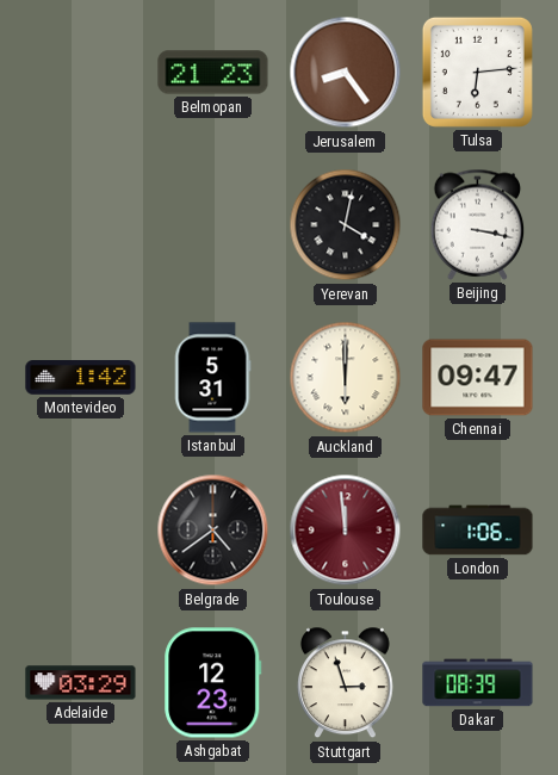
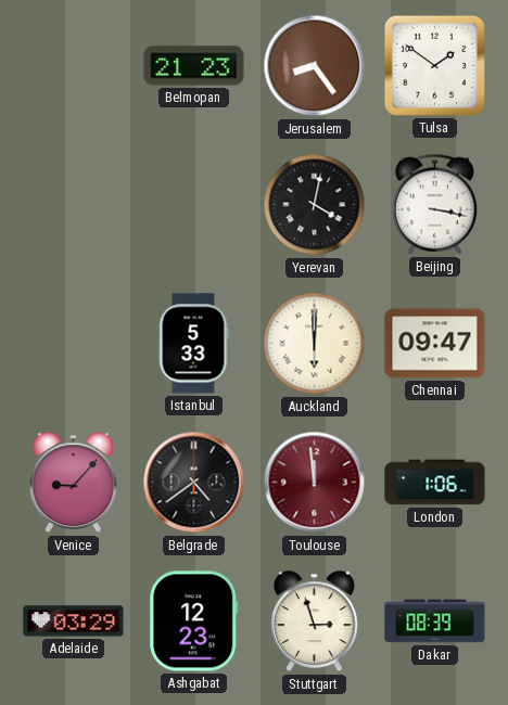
Tulsa: 6:14 -> 1:51
Montevideo: 1:42 -> none
Istanbul: 5:31 -> 5:33
Venice: none -> 9:07
